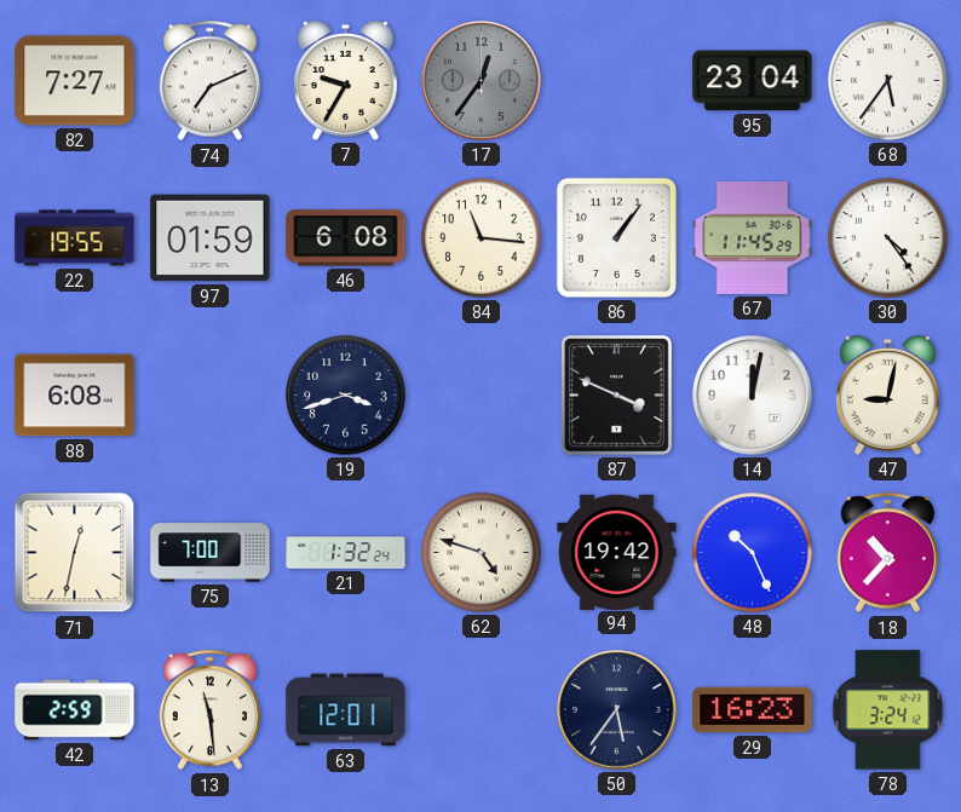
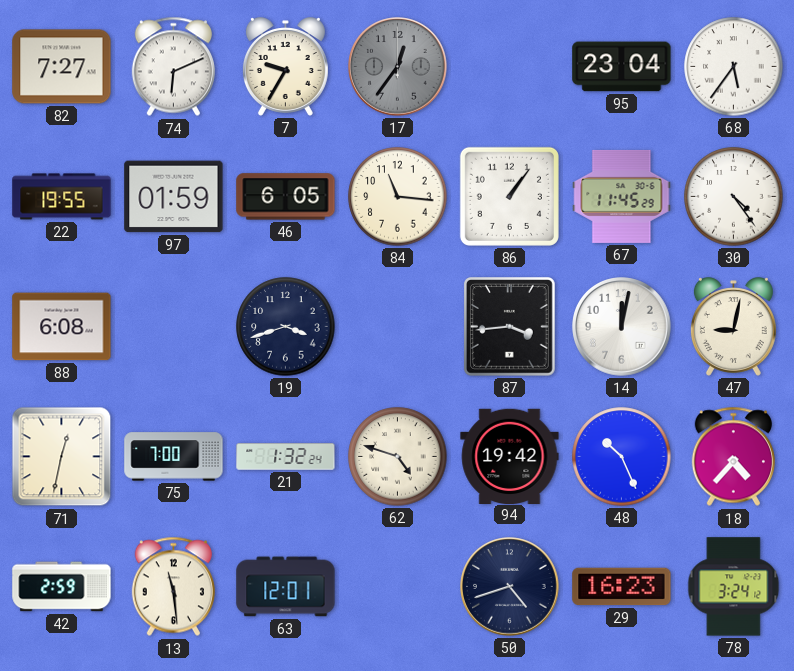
74: 7:11 -> 6:11
46: 6:08 -> 6:05
87: 3:49 -> 3:44
18: 10:37 -> 4:37
50: 5:36 -> 4:42
